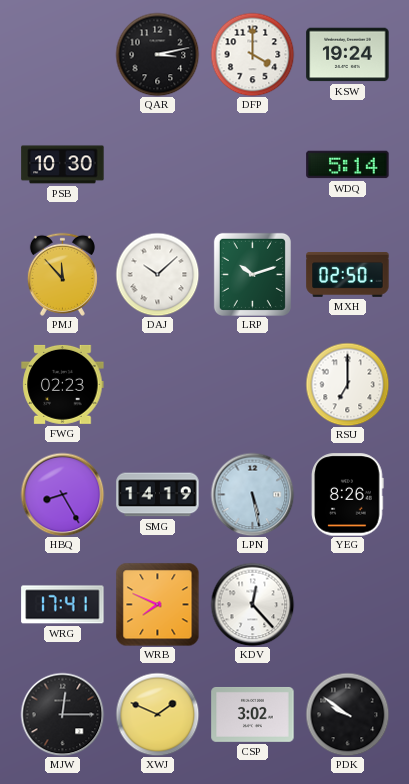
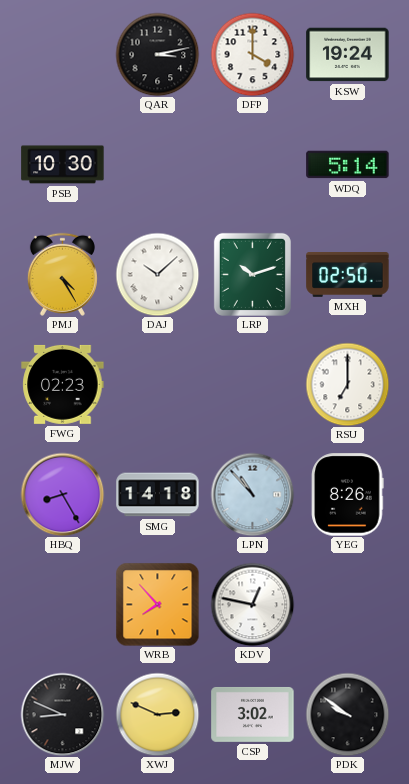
PMJ: 11:53 -> 4:25
SMG: 14:19 -> 14:18
LPN: 5:28 -> 10:53
WRG: 17:41 -> none
WRB: 7:49 -> 7:53
KDV: 12:23 -> 12:47
MJW: 12:15 -> 8:49
XWJ: 1:49 -> 2:49
